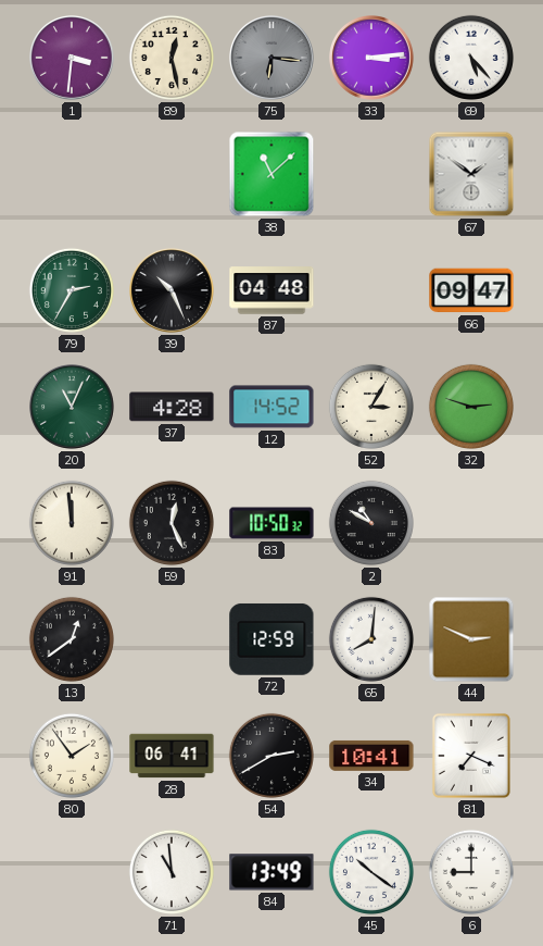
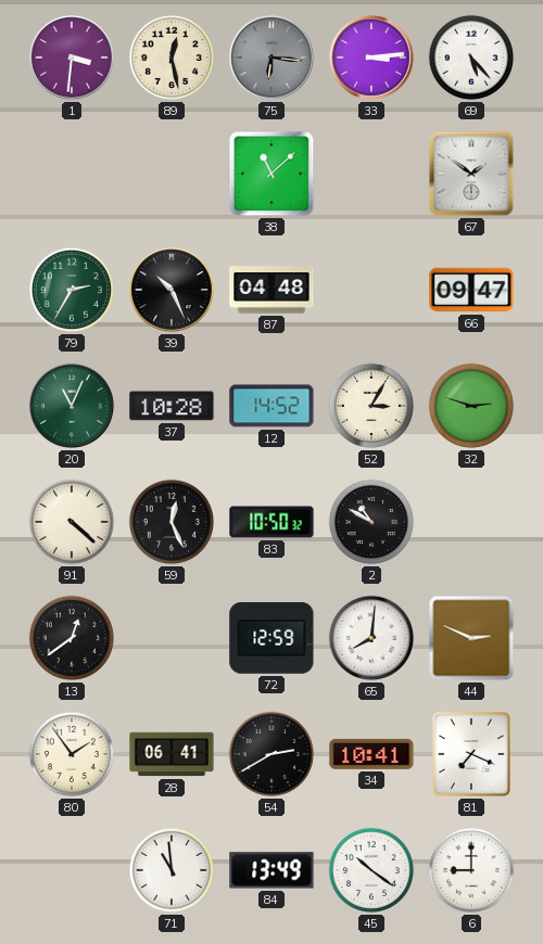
37: 4:28 -> 10:28
91: 11:59 -> 4:22
